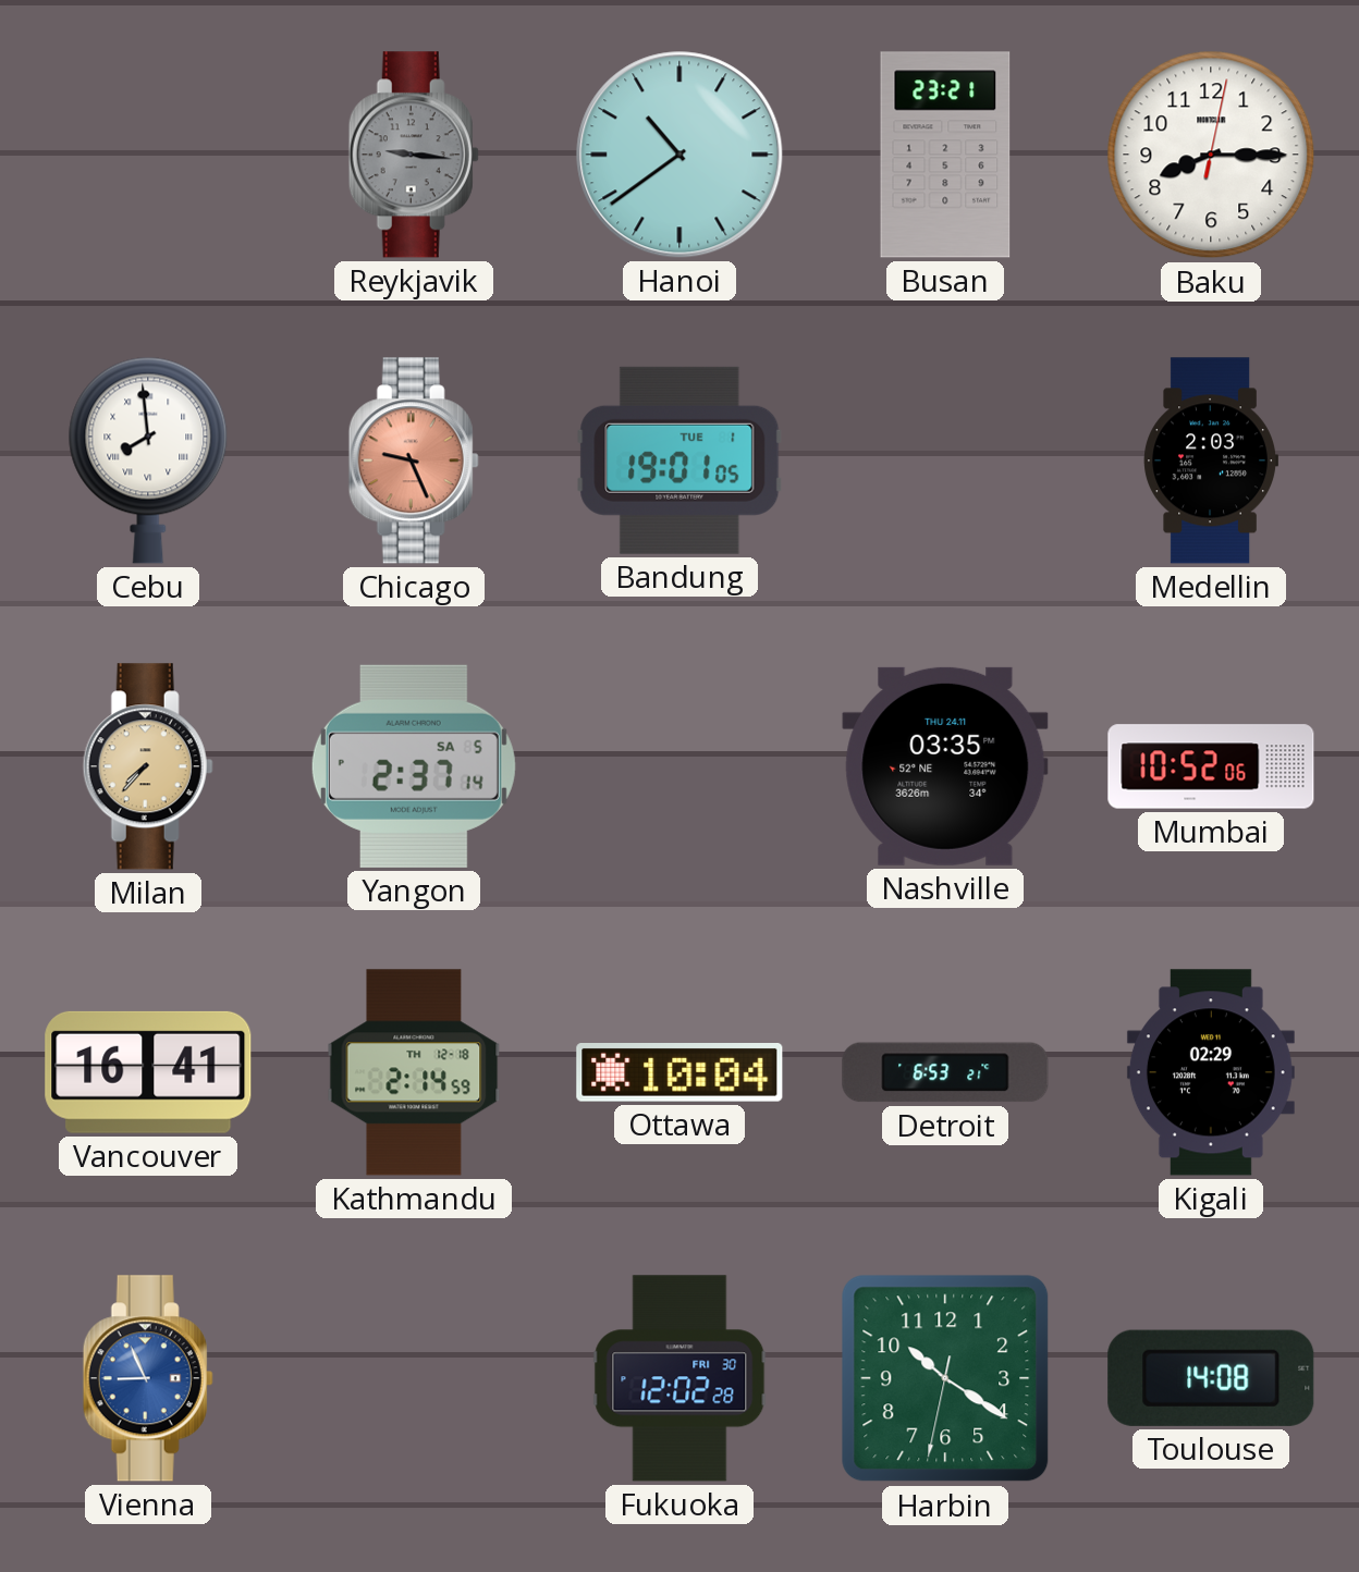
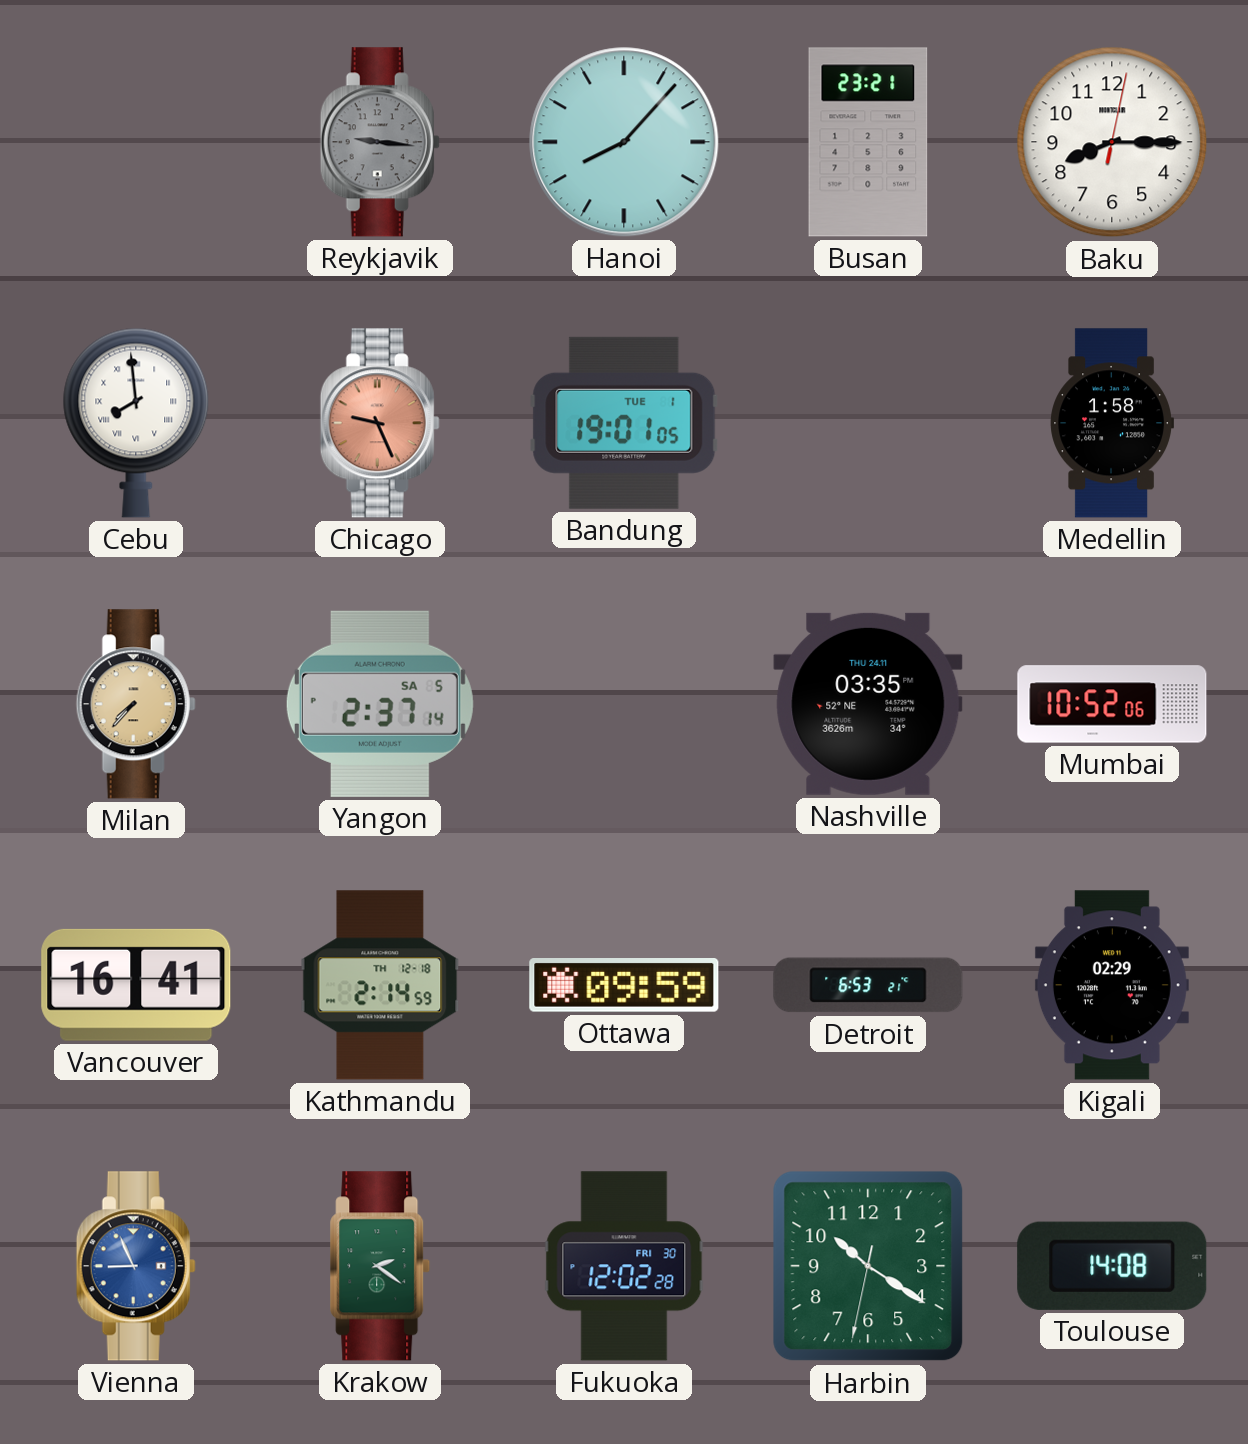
Hanoi: 10:39 -> 8:07
Medellin: 2:03 -> 1:58
Ottawa: 10:04 -> 09:59
Krakow: none -> 2:21
